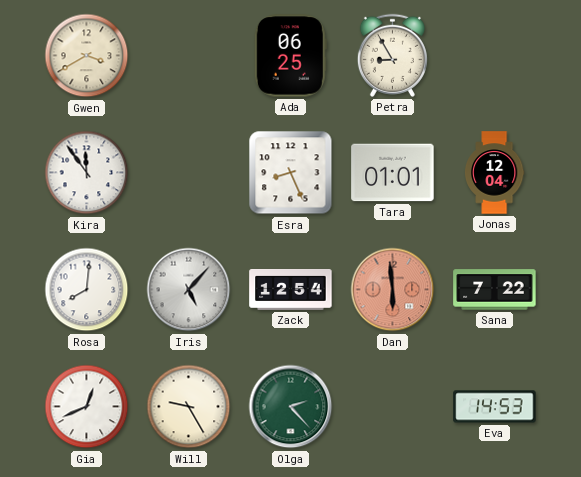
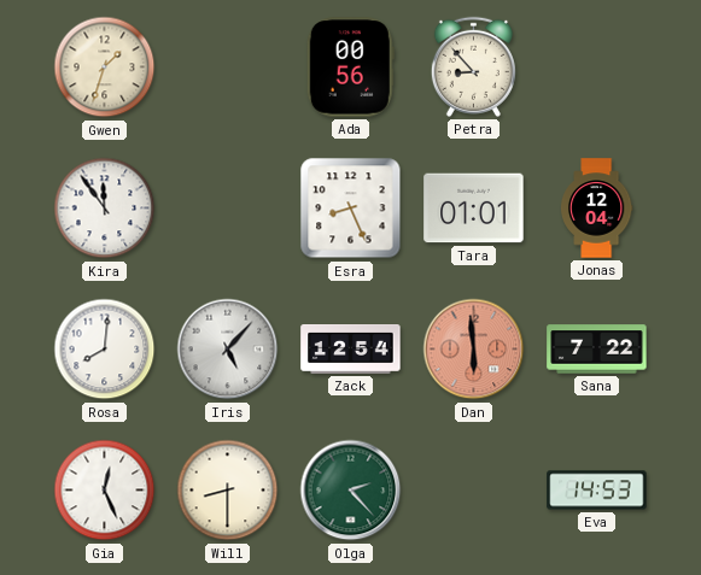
Gwen: 3:40 -> 1:33
Ada: 06:25 -> 00:56
Petra: 8:55 -> 8:53
Gia: 12:41 -> 12:26
Will: 9:25 -> 8:30
